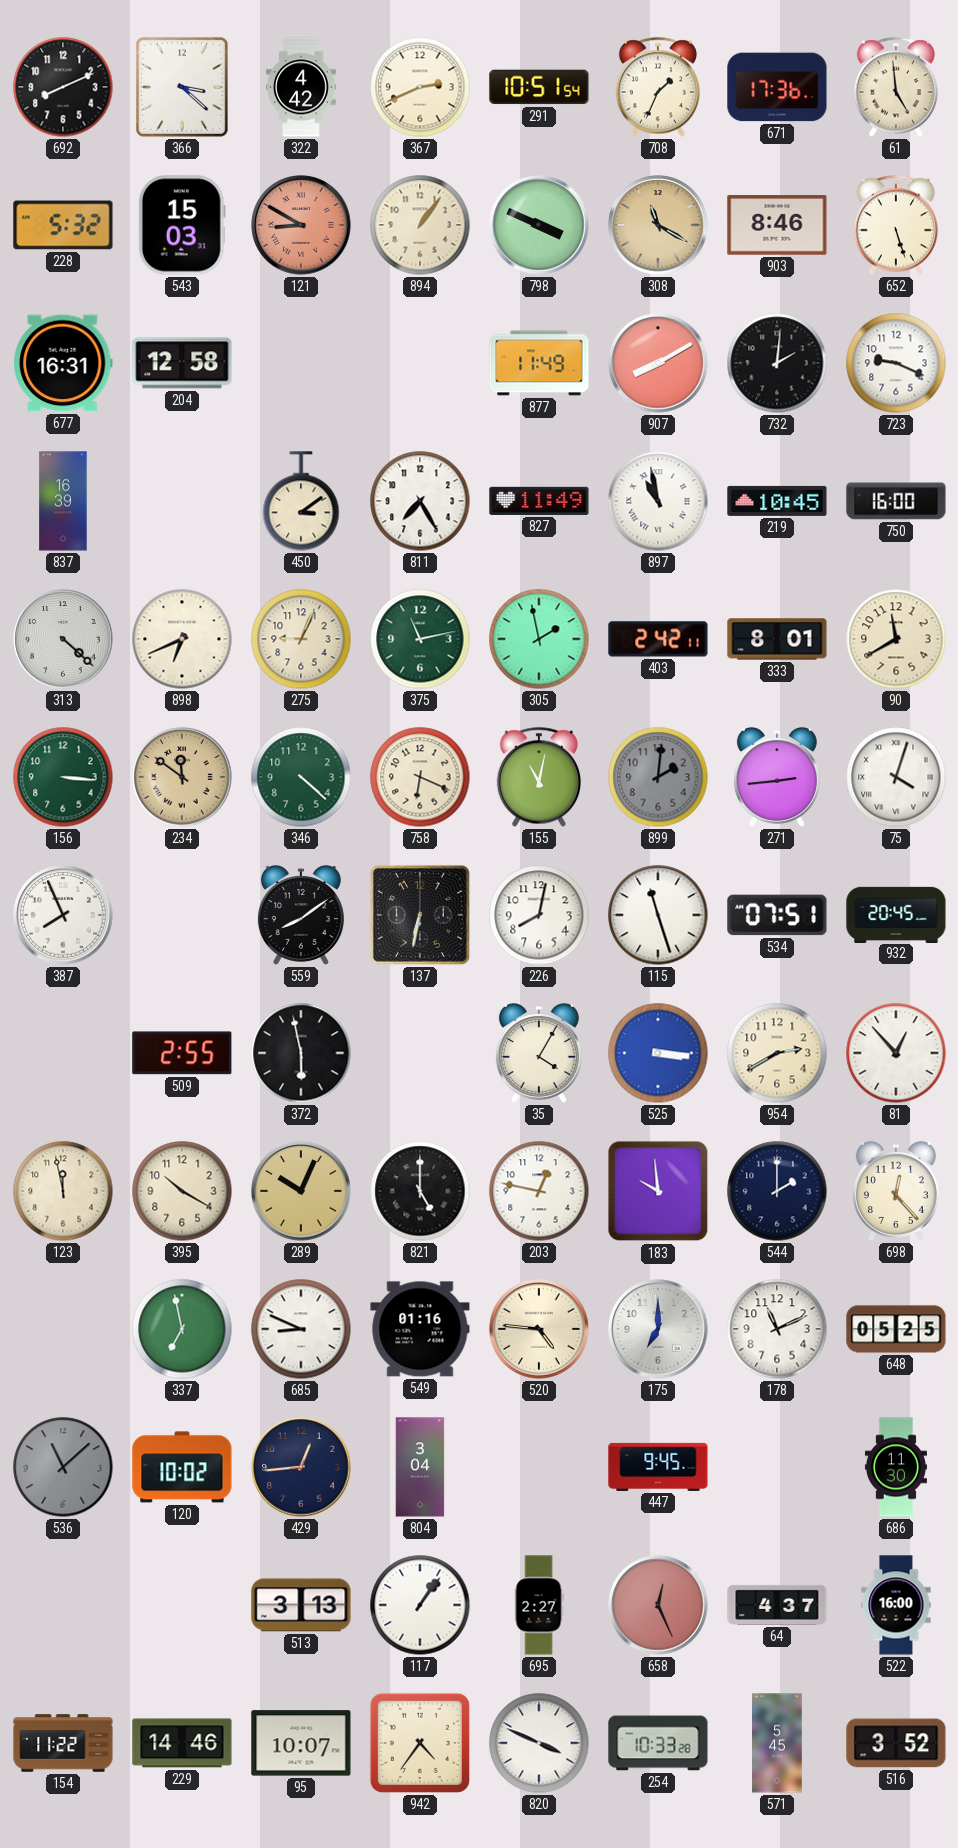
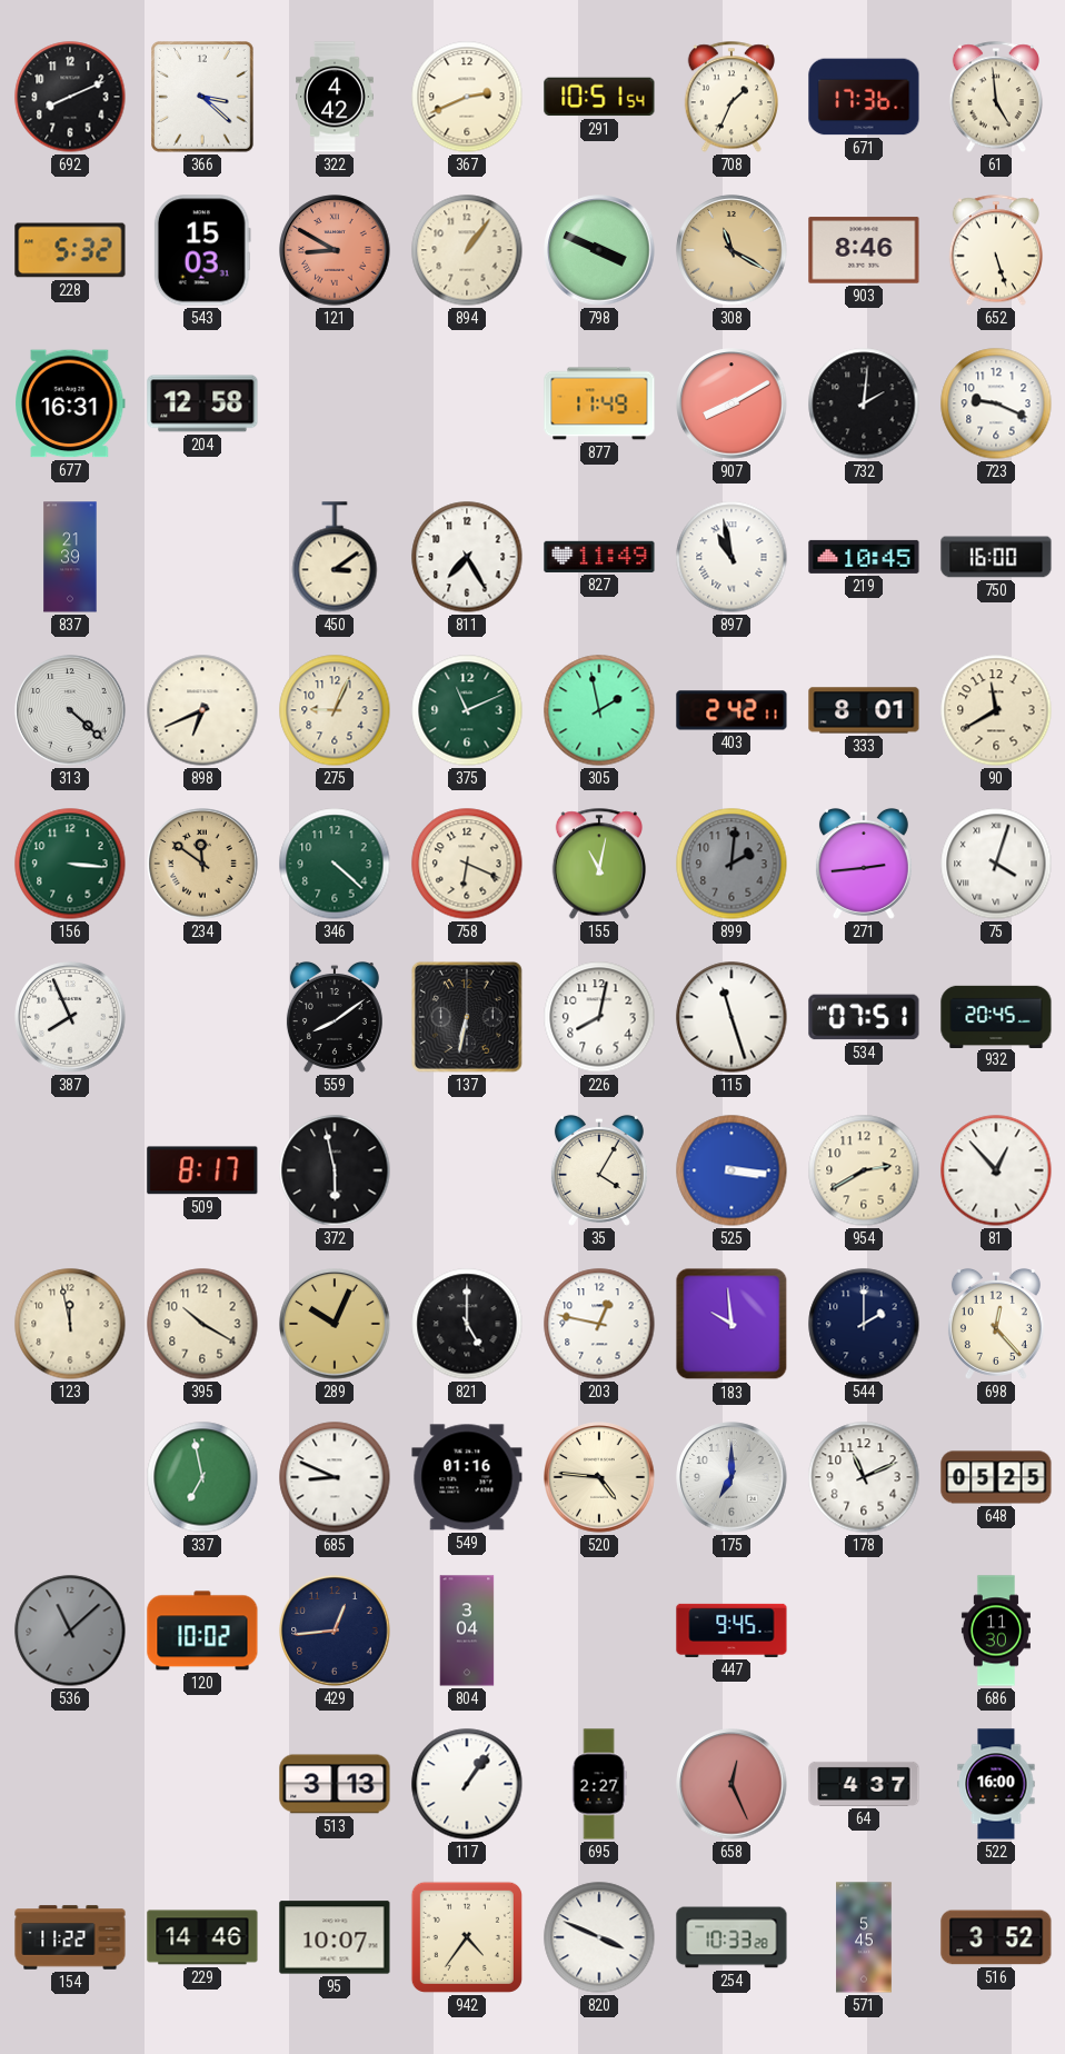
837: 16:39 -> 21:39
375: 11:13 -> 11:11
509: 2:55 -> 8:17
